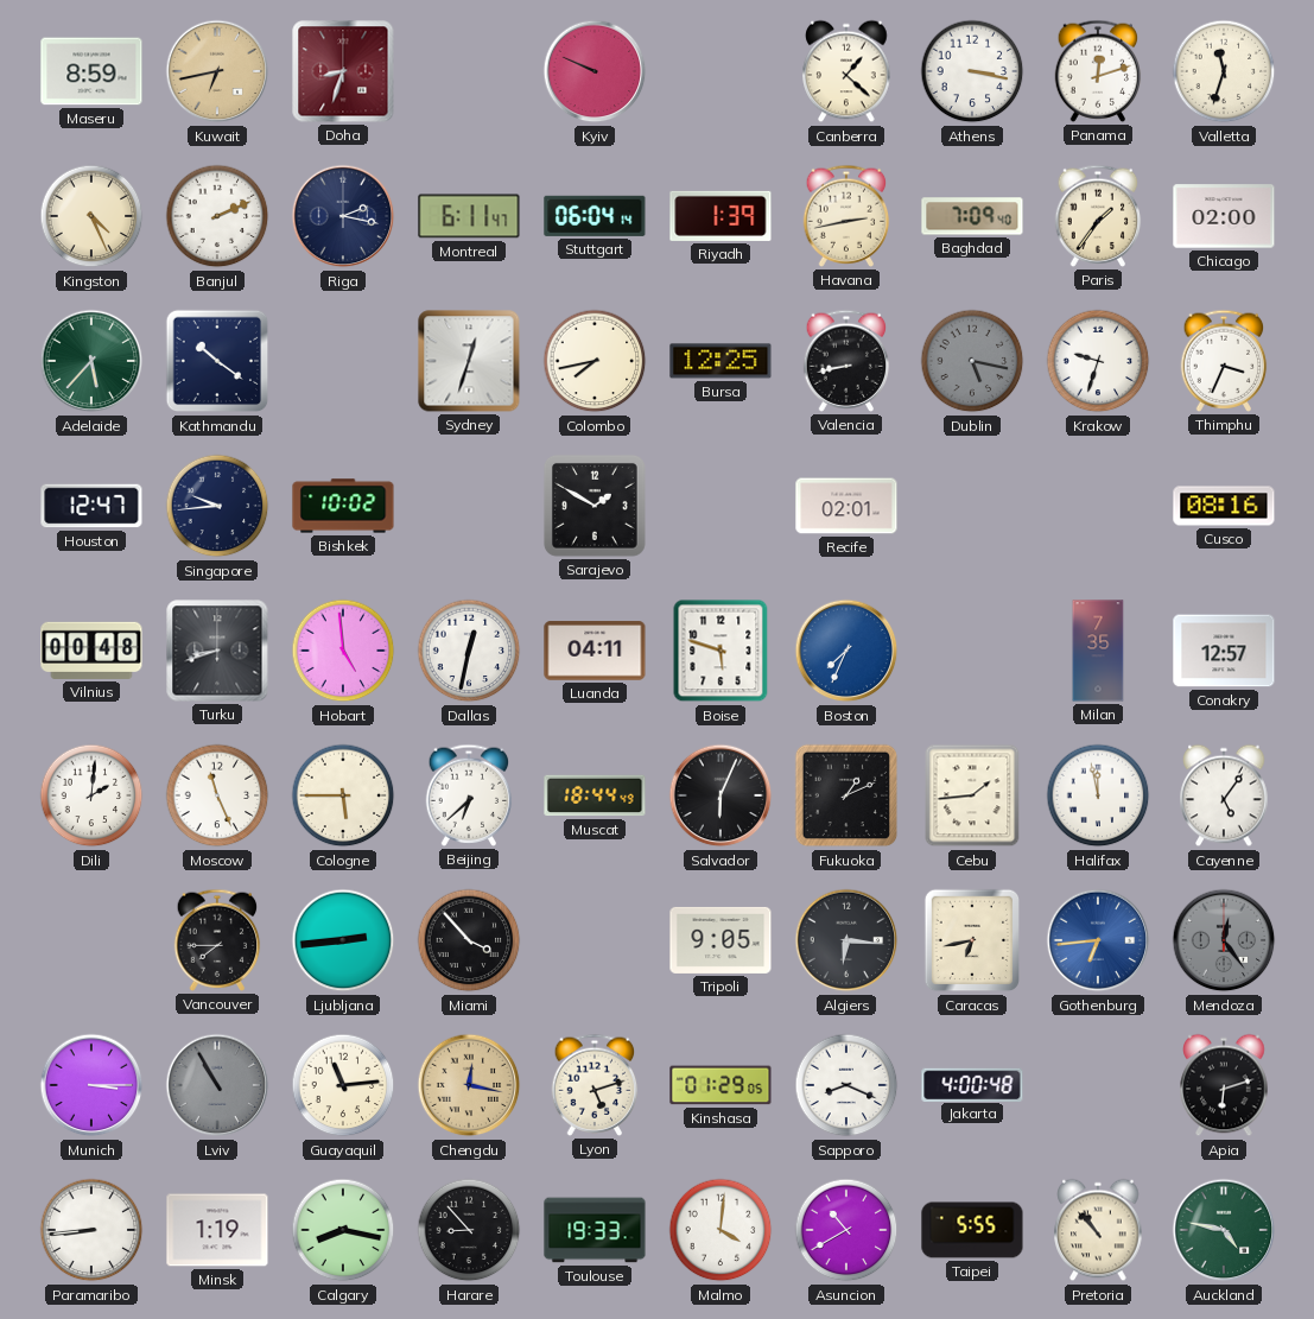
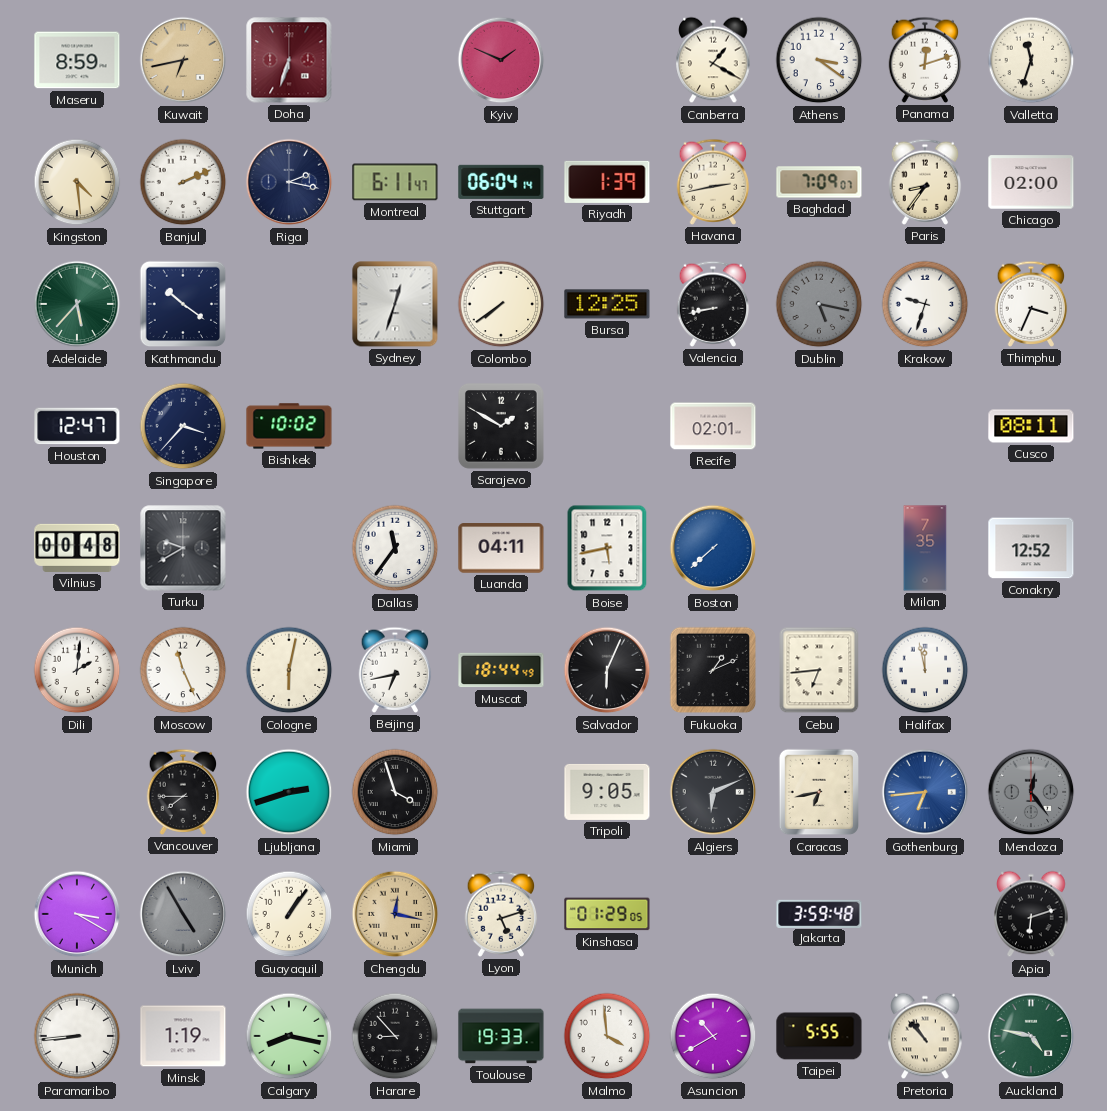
Doha: 8:33 -> 6:33
Kyiv: 9:49 -> 1:49
Canberra: 1:22 -> 1:20
Athens: 3:17 -> 3:21
Kingston: 4:26 -> 4:29
Baghdad: 7:09:40 -> 7:09:07
Paris: 1:36 -> 8:36
Colombo: 7:43 -> 7:39
Singapore: 9:44 -> 3:37
Cusco: 08:16 -> 08:11
Turku: 8:42 -> 9:40
Hobart: 4:59 -> none
Dallas: 12:32 -> 11:36
Boise: 5:48 -> 5:43
Boston: 7:34 -> 7:38
Conakry: 12:57 -> 12:52
Cologne: 5:45 -> 6:02
Beijing: 6:38 -> 6:43
Cebu: 1:44 -> 6:44
Cayenne: 5:06 -> none
Ljubljana: 2:44 -> 2:42
Miami: 3:53 -> 3:57
Algiers: 6:16 -> 6:11
Munich: 3:15 -> 3:20
Lviv: 10:55 -> 4:55
Guayaquil: 11:14 -> 1:06
Sapporo: 8:19 -> none
Jakarta: 4:00 -> 3:59
Malmo: 4:01 -> 3:59
